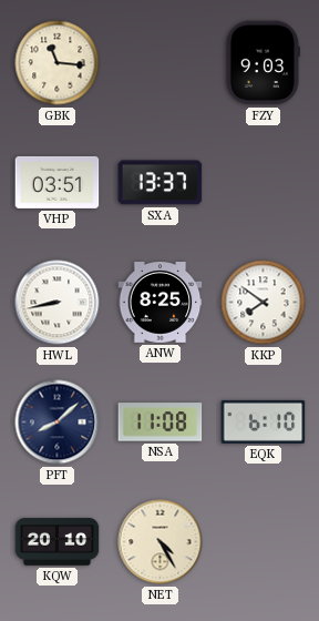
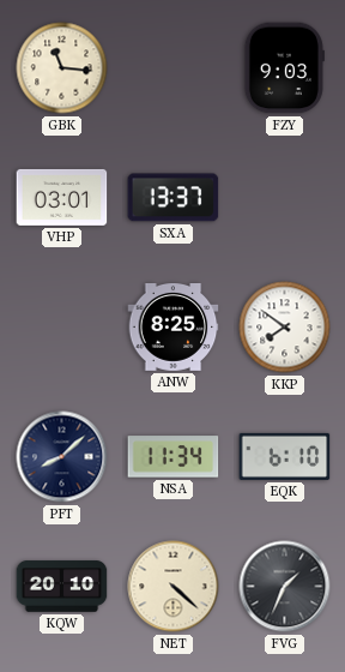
VHP: 03:51 -> 03:01
HWL: 8:43 -> none
NSA: 11:08 -> 11:34
NET: 4:25 -> 4:22
FVG: none -> 1:34
